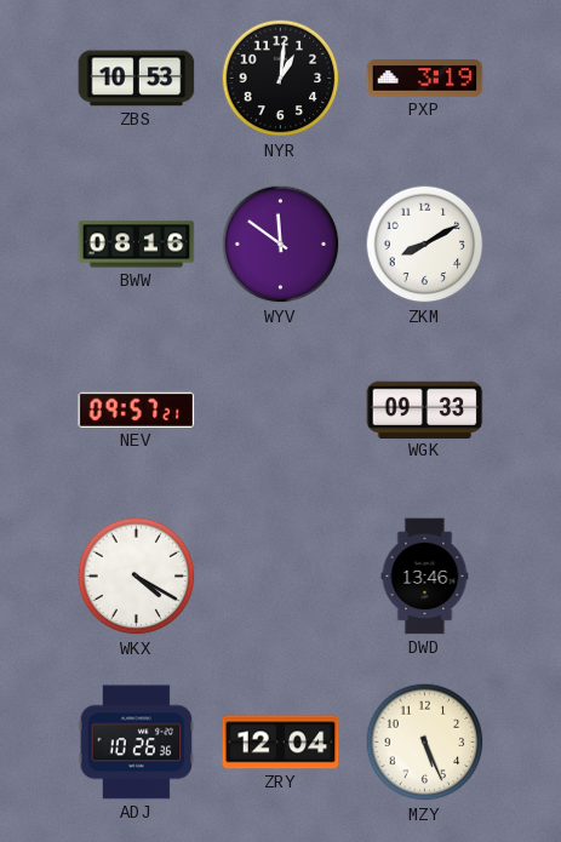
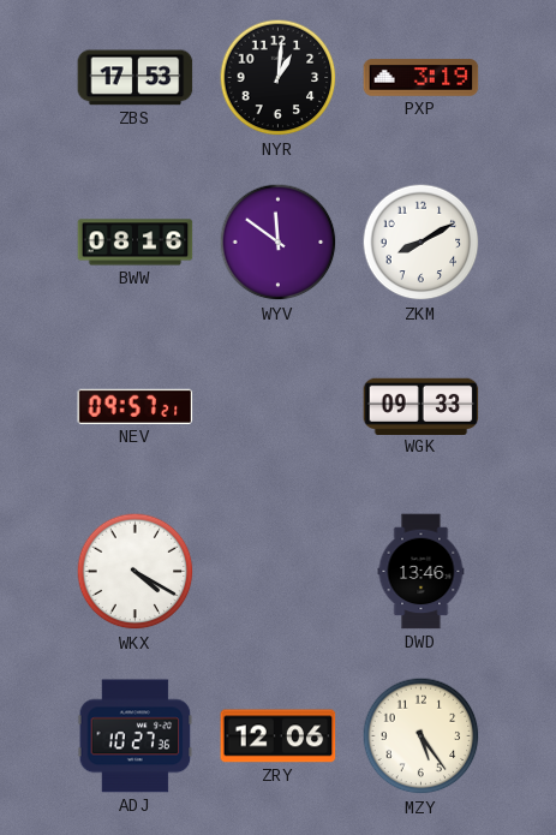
ZBS: 10:53 -> 17:53
ADJ: 10:26 -> 10:27
ZRY: 12:04 -> 12:06
MZY: 5:26 -> 5:24
